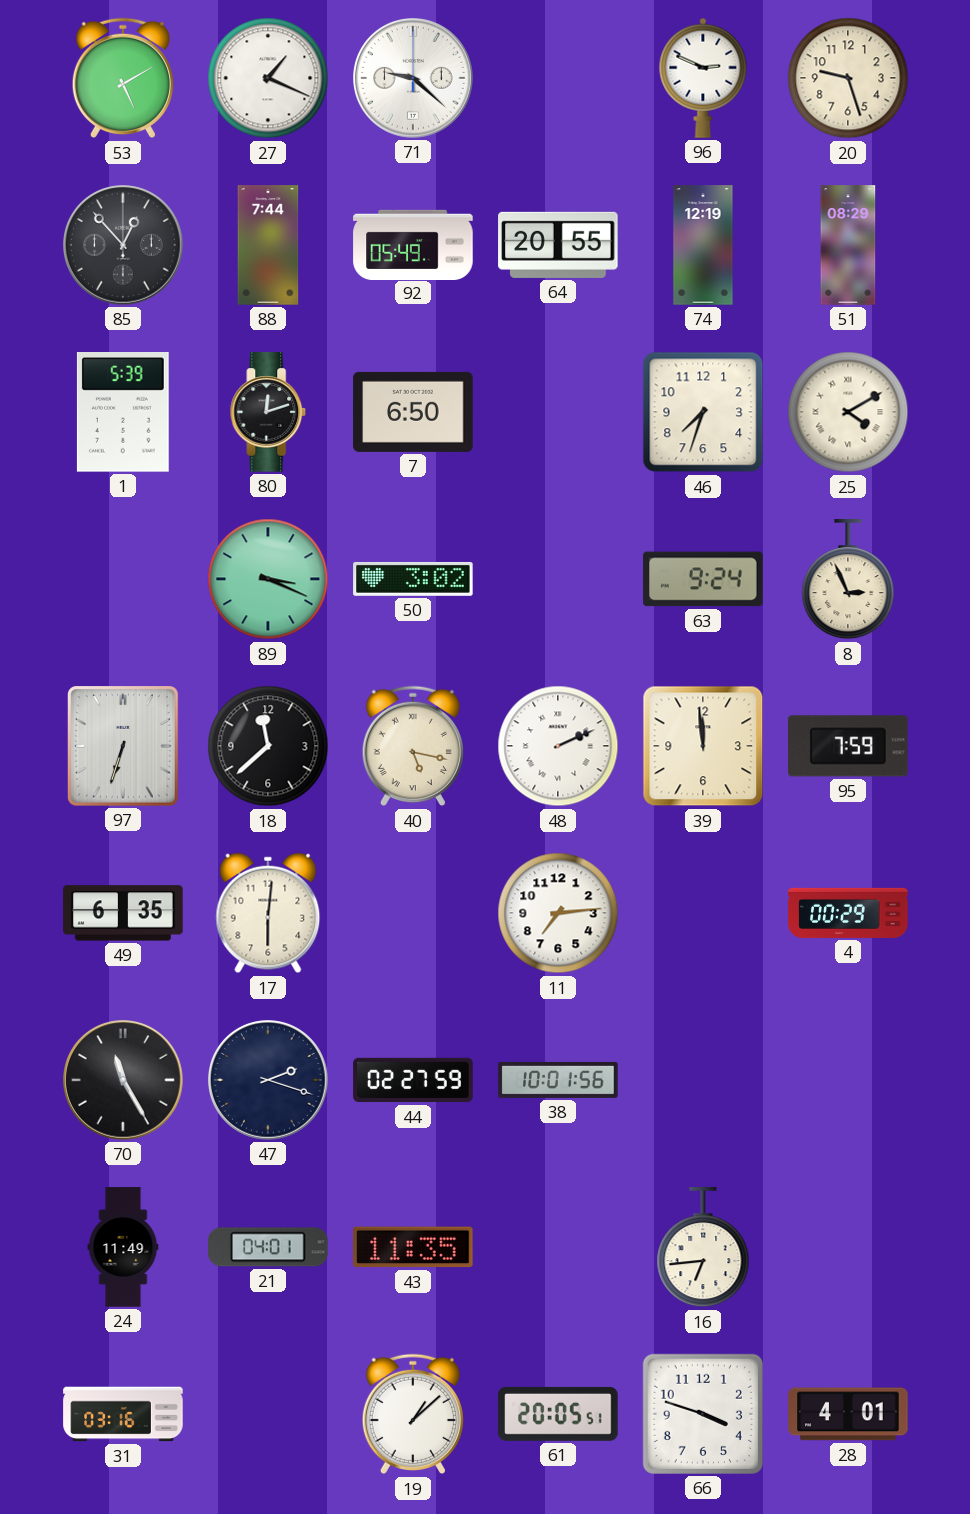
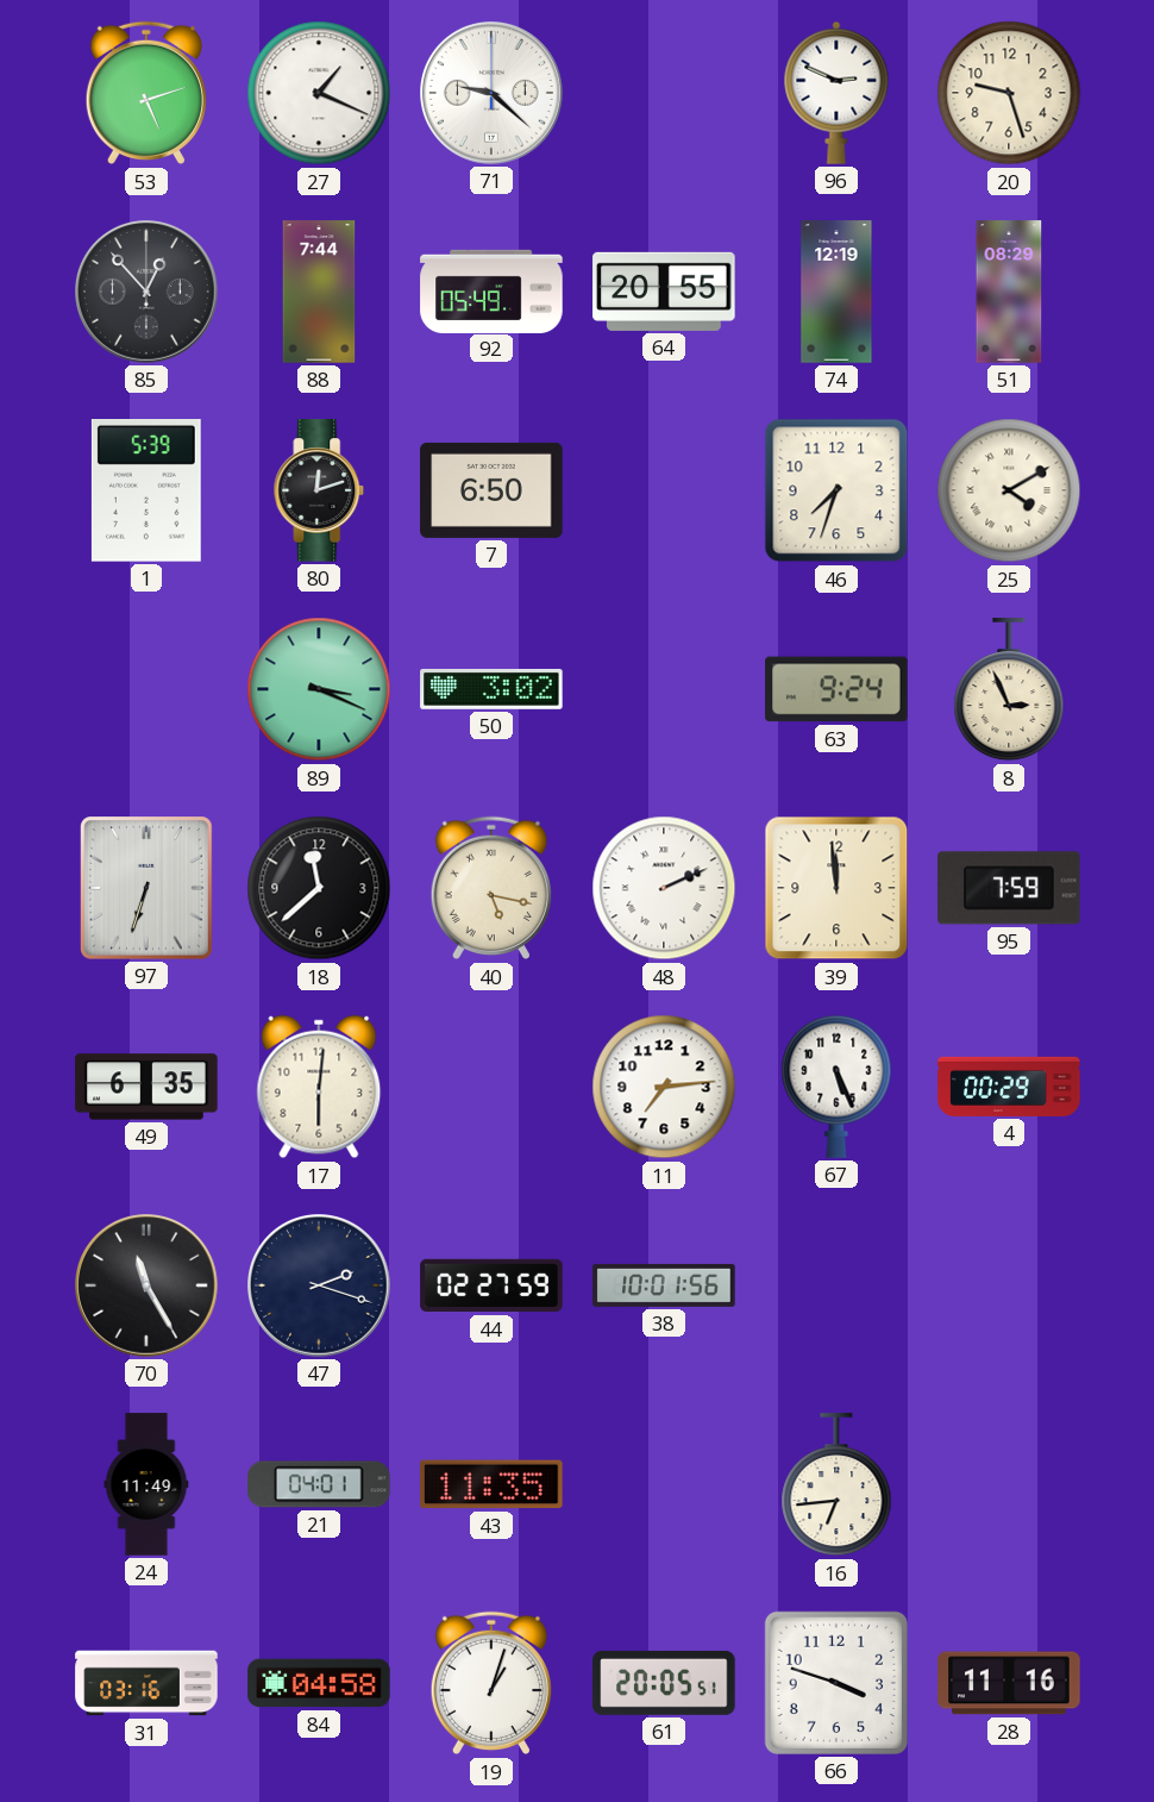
53: 5:10 -> 5:12
67: none -> 5:26
84: none -> 04:58
19: 1:08 -> 1:03
28: 4:01 -> 11:16
